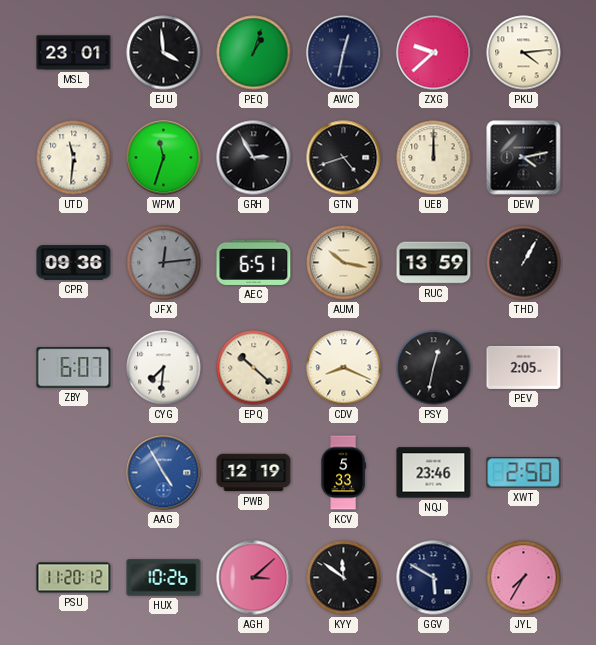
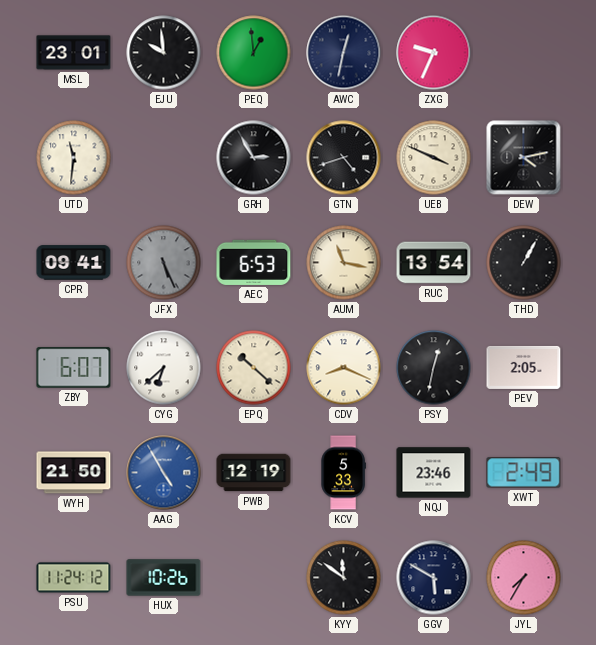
EJU: 3:59 -> 9:59
PEQ: 1:03 -> 12:59
ZXG: 9:38 -> 9:34
PKU: 4:14 -> none
WPM: 11:33 -> none
UEB: 12:00 -> 3:49
CPR: 09:36 -> 09:41
JFX: 12:14 -> 5:26
AEC: 6:51 -> 6:53
AUM: 10:17 -> 11:17
RUC: 13:59 -> 13:54
CYG: 7:31 -> 6:38
WYH: none -> 21:50
XWT: 2:50 -> 2:49
PSU: 11:20 -> 11:24
AGH: 3:08 -> none
